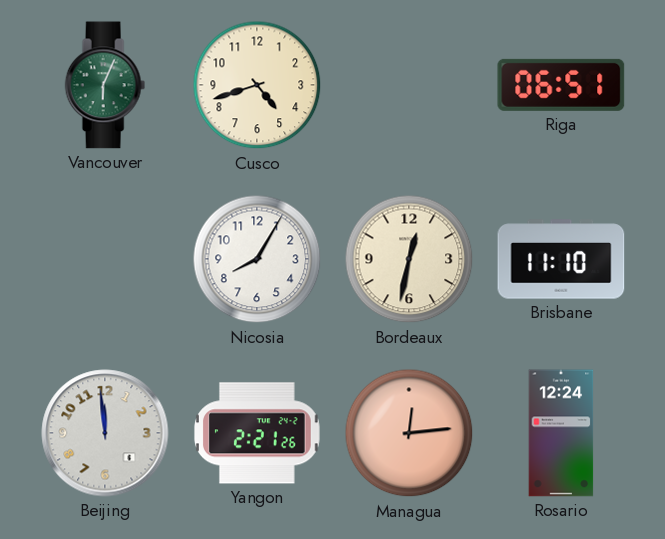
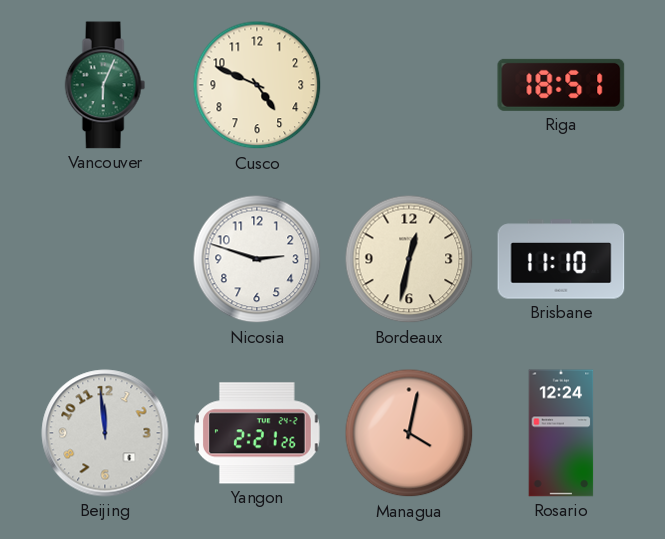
Cusco: 4:42 -> 4:49
Riga: 06:51 -> 18:51
Nicosia: 8:05 -> 2:48
Managua: 12:14 -> 4:02
